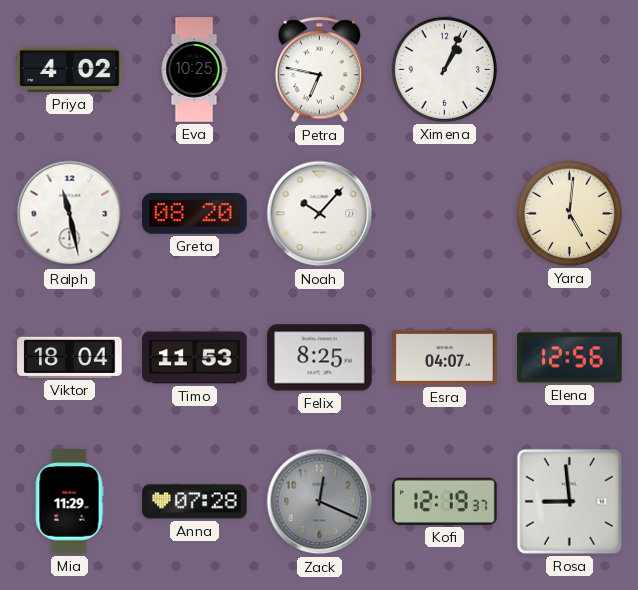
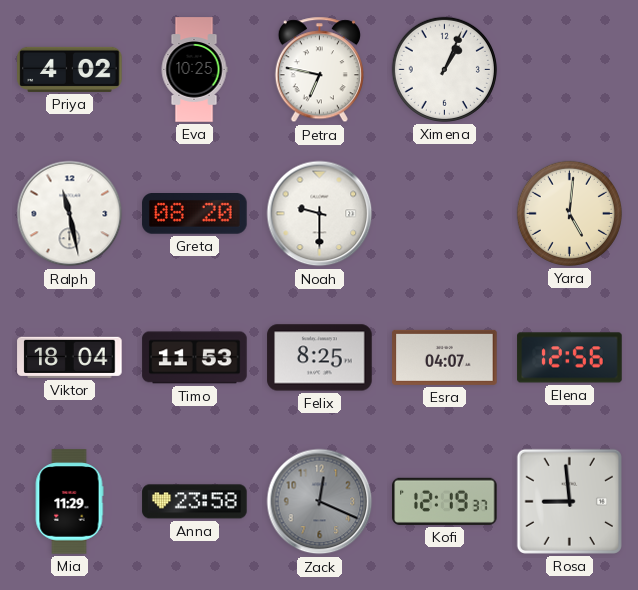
Noah: 10:07 -> 9:30
Anna: 07:28 -> 23:58
